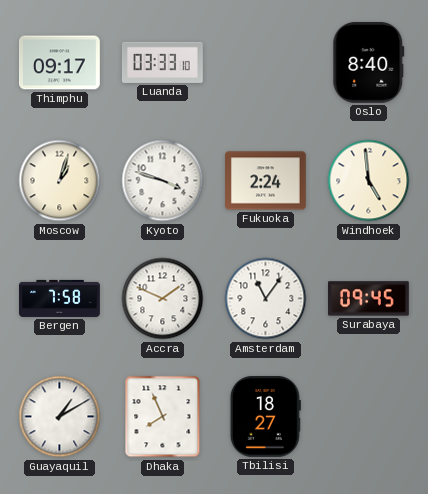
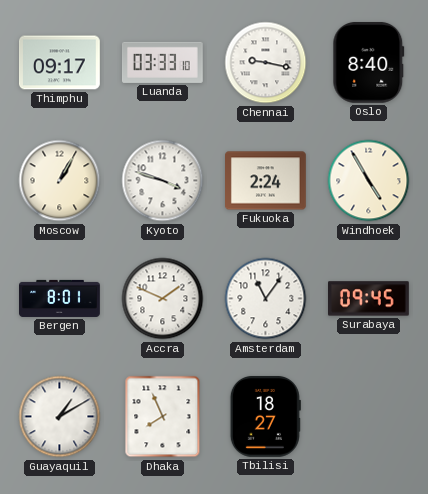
Chennai: none -> 9:17
Moscow: 1:03 -> 1:05
Windhoek: 4:59 -> 4:55
Bergen: 7:58 -> 8:01
